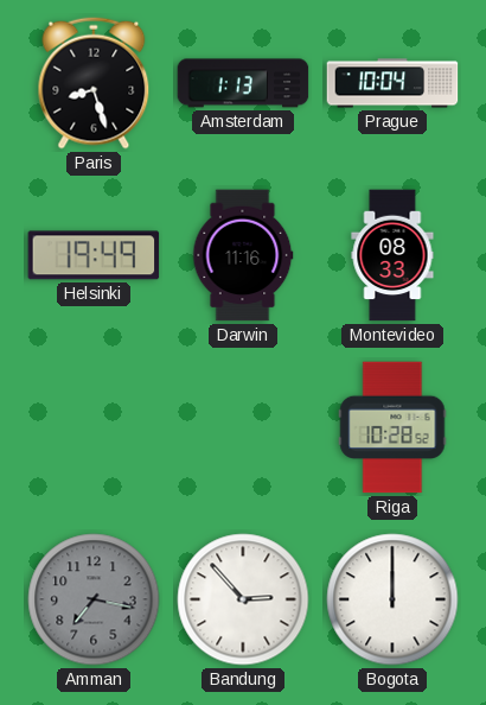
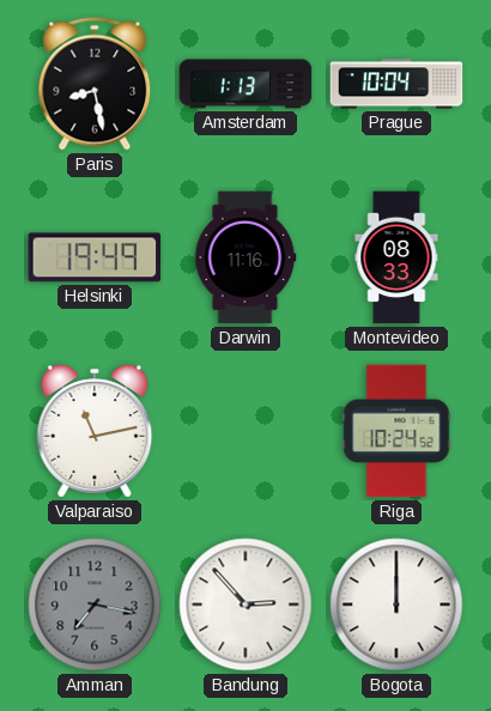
Paris: 8:27 -> 8:28
Valparaiso: none -> 11:13
Riga: 10:28 -> 10:24
